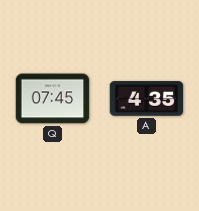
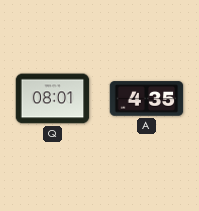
Q: 07:45 -> 08:01
